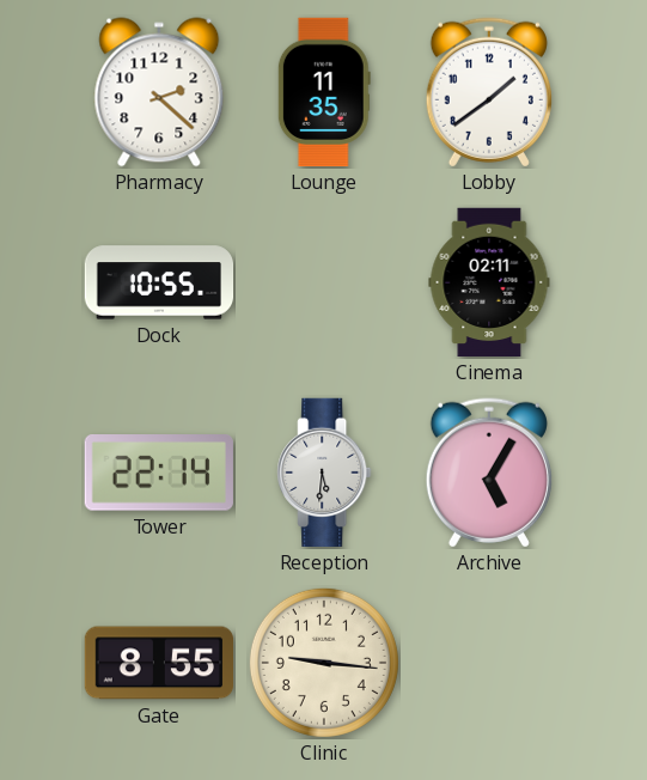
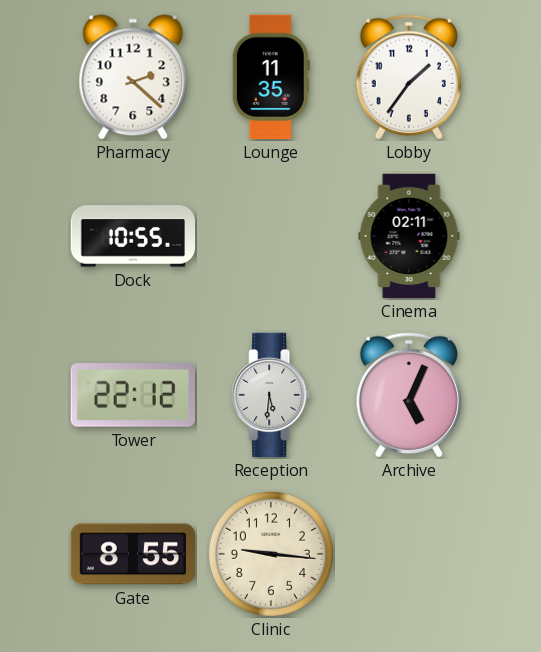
Lobby: 1:39 -> 1:36
Tower: 22:14 -> 22:12
Archive: 5:05 -> 5:04
